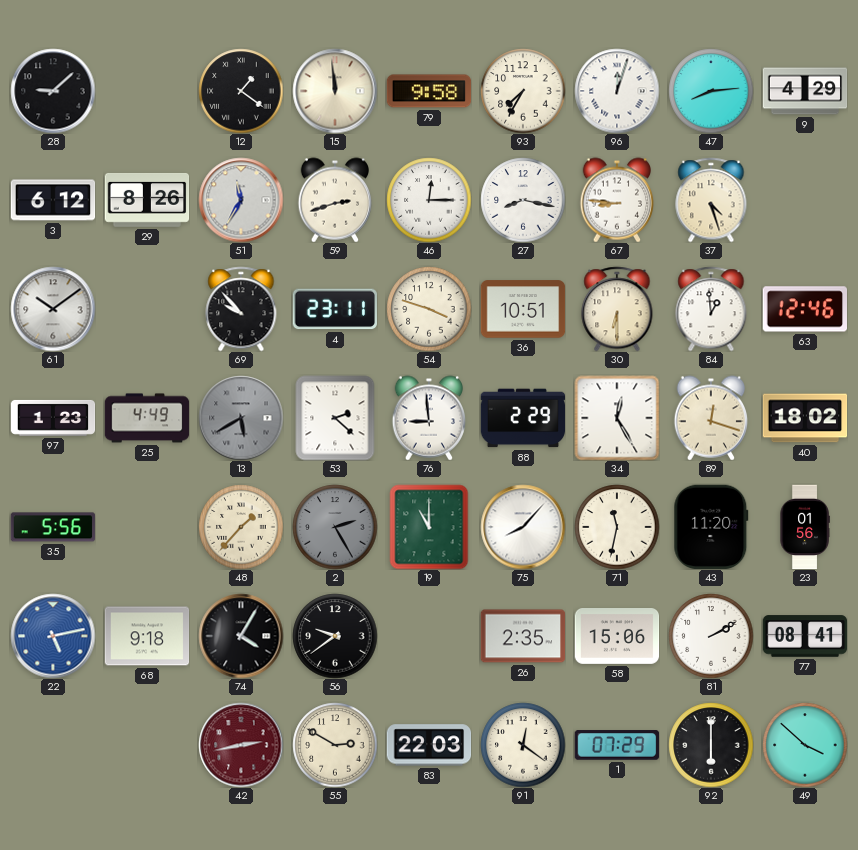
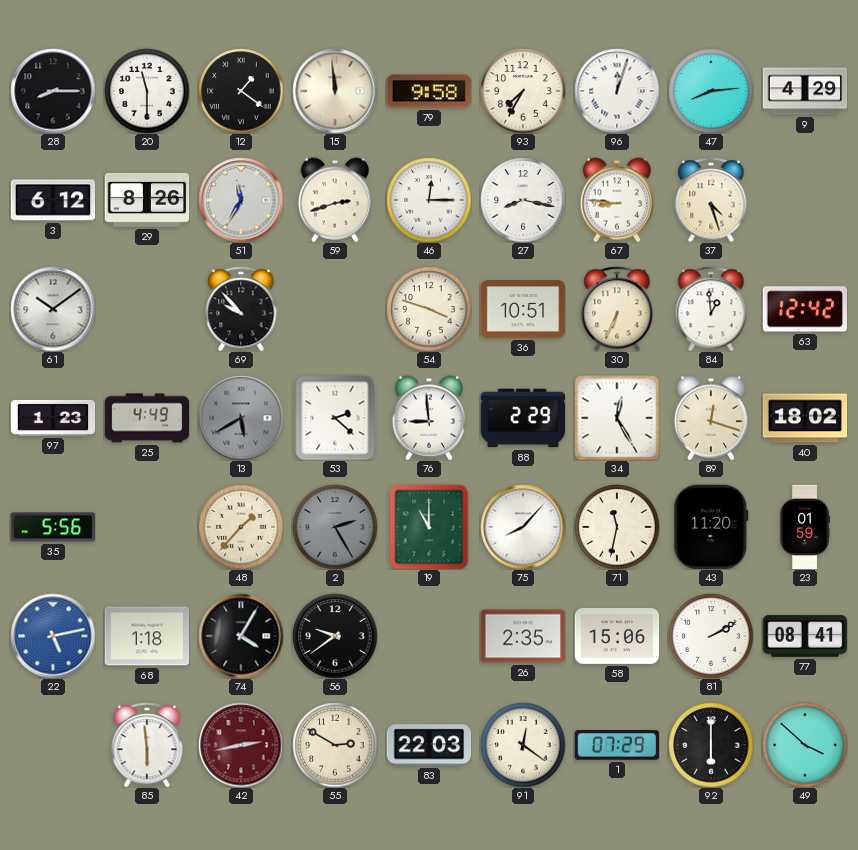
28: 9:08 -> 8:15
20: none -> 11:30
4: 23:11 -> none
30: 6:30 -> 6:34
63: 12:46 -> 12:42
23: 01:56 -> 01:59
68: 9:18 -> 1:18
85: none -> 5:59
